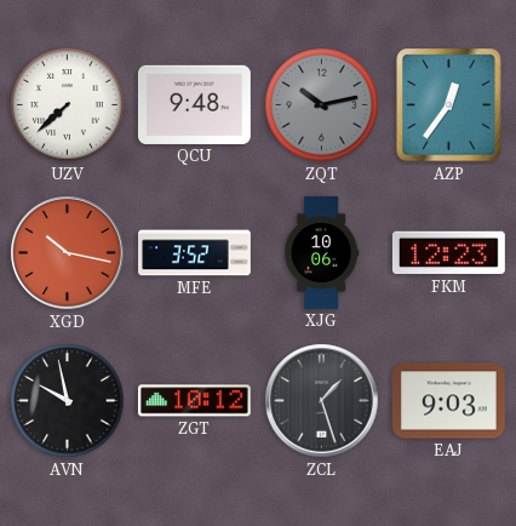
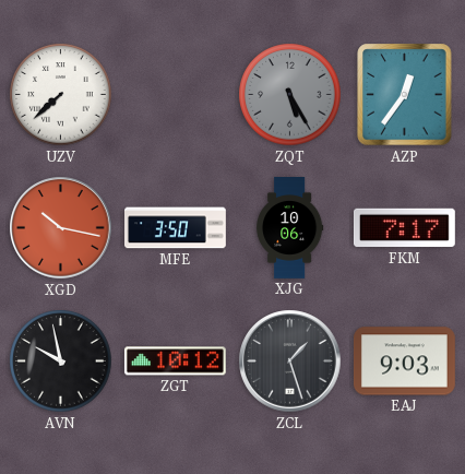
QCU: 9:48 -> none
ZQT: 10:13 -> 5:25
MFE: 3:52 -> 3:50
FKM: 12:23 -> 7:17
